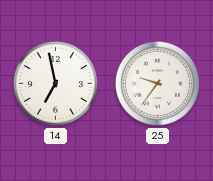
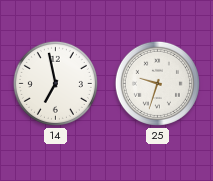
25: 9:36 -> 9:33
